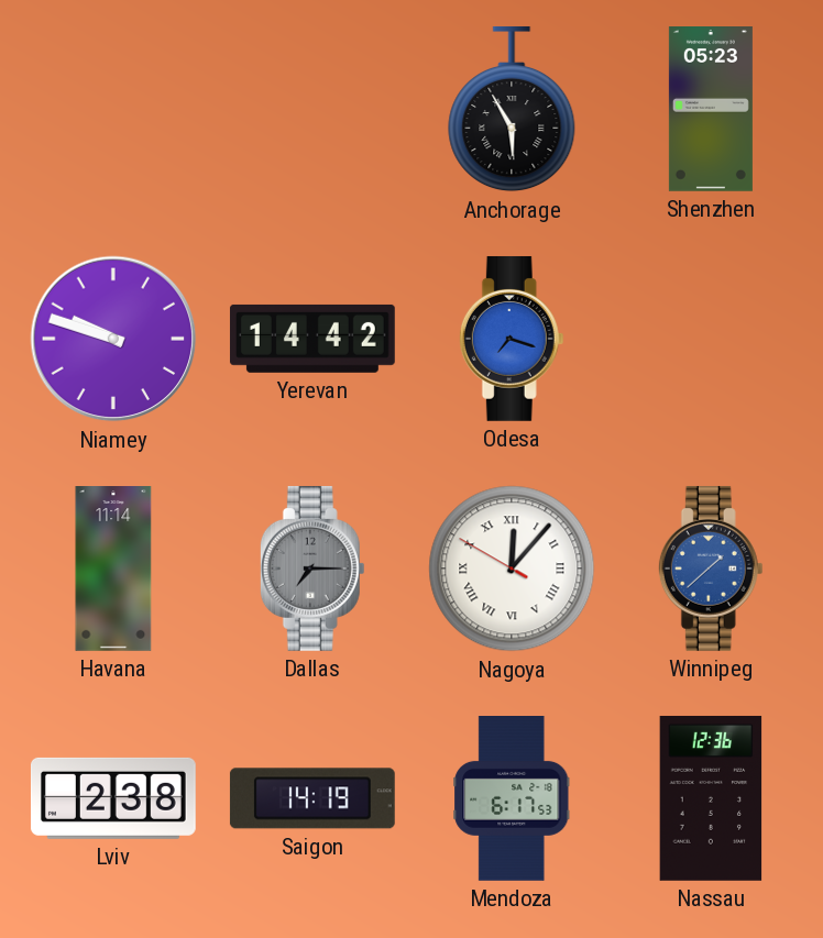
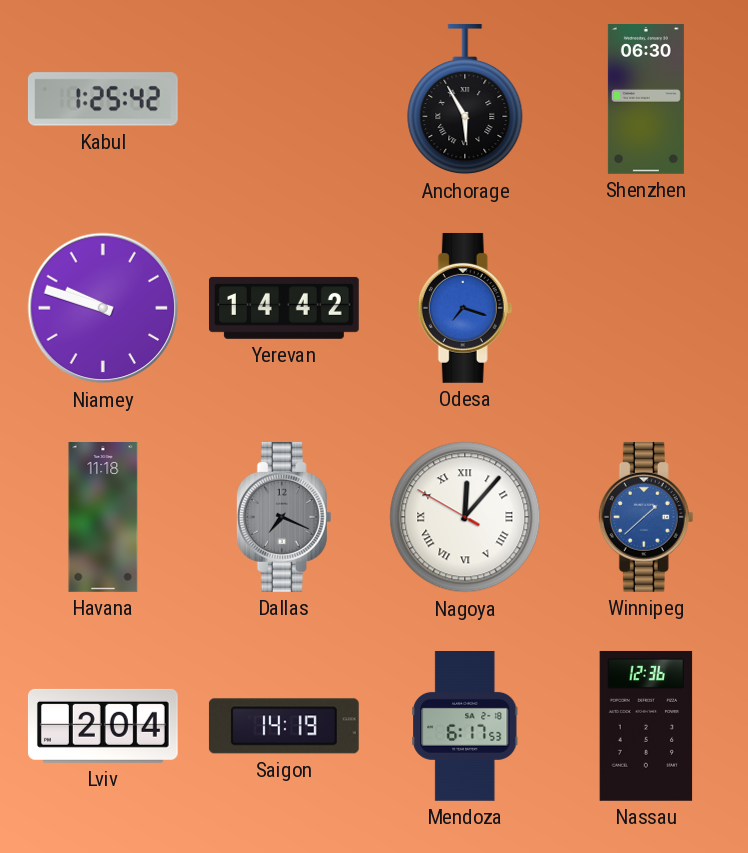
Kabul: none -> 1:25
Shenzhen: 05:23 -> 06:30
Havana: 11:14 -> 11:18
Dallas: 7:15 -> 7:19
Lviv: 2:38 -> 2:04
